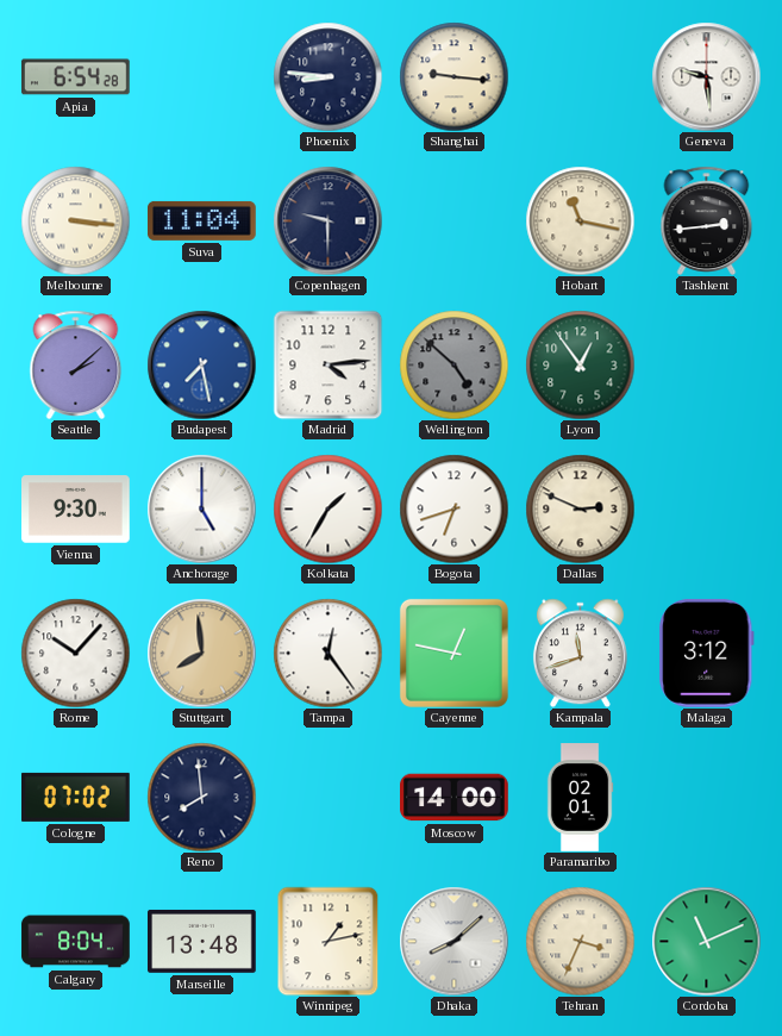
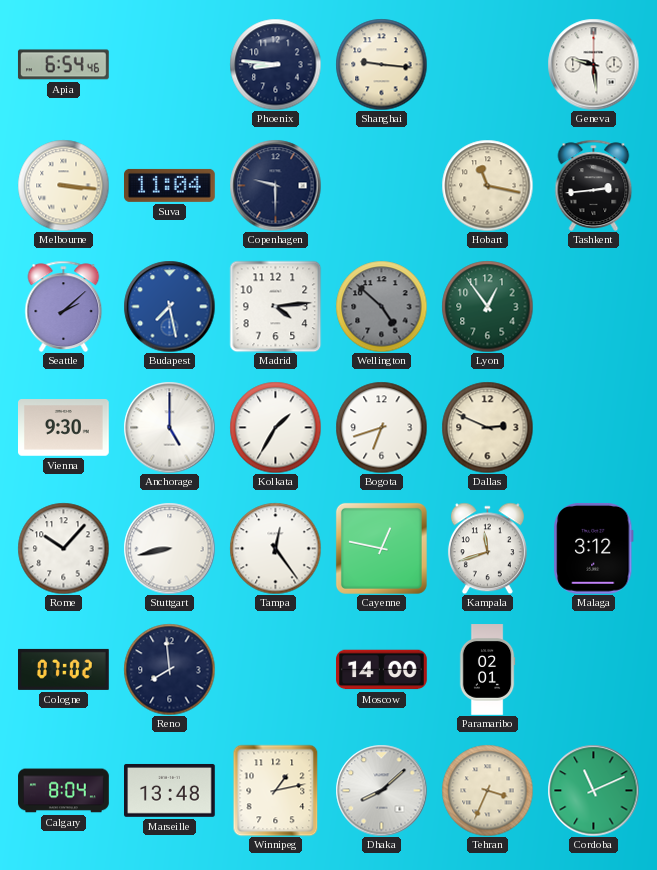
Apia: 6:54:28 -> 6:54:46
Stuttgart: 7:59 -> 8:43
Stuttgart dial: champagne -> white
